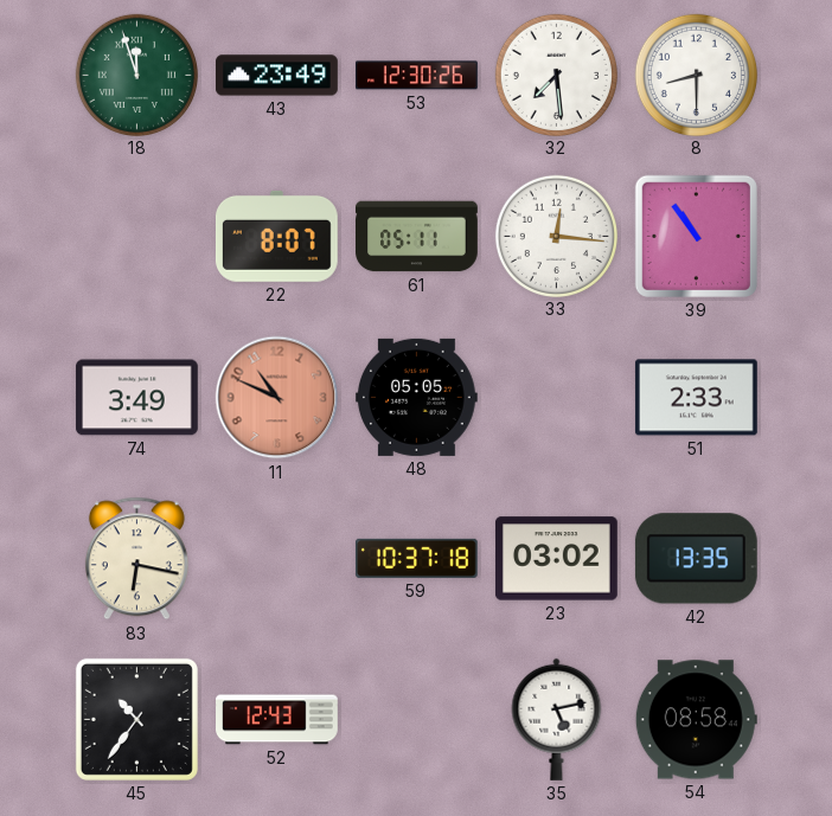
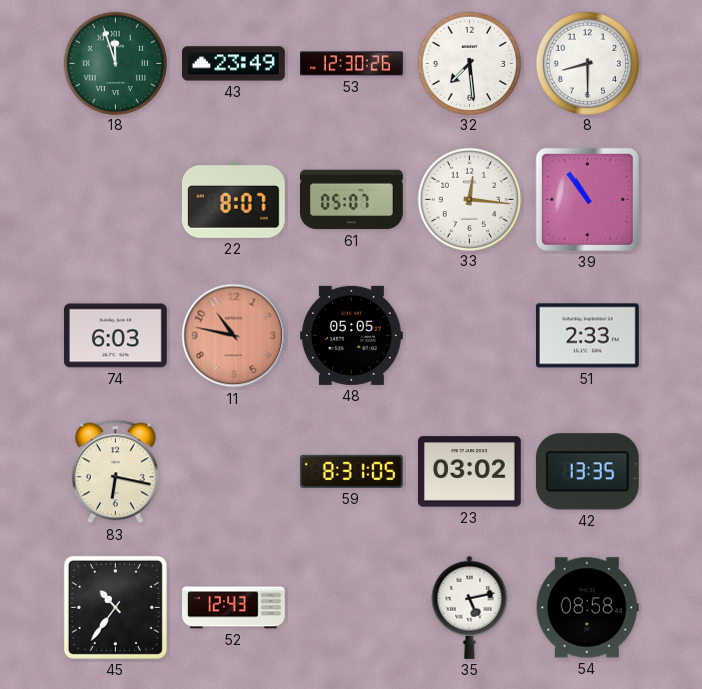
61: 05:11 -> 05:07
74: 3:49 -> 6:03
11: 10:49 -> 10:47
59: 10:37 -> 8:31
